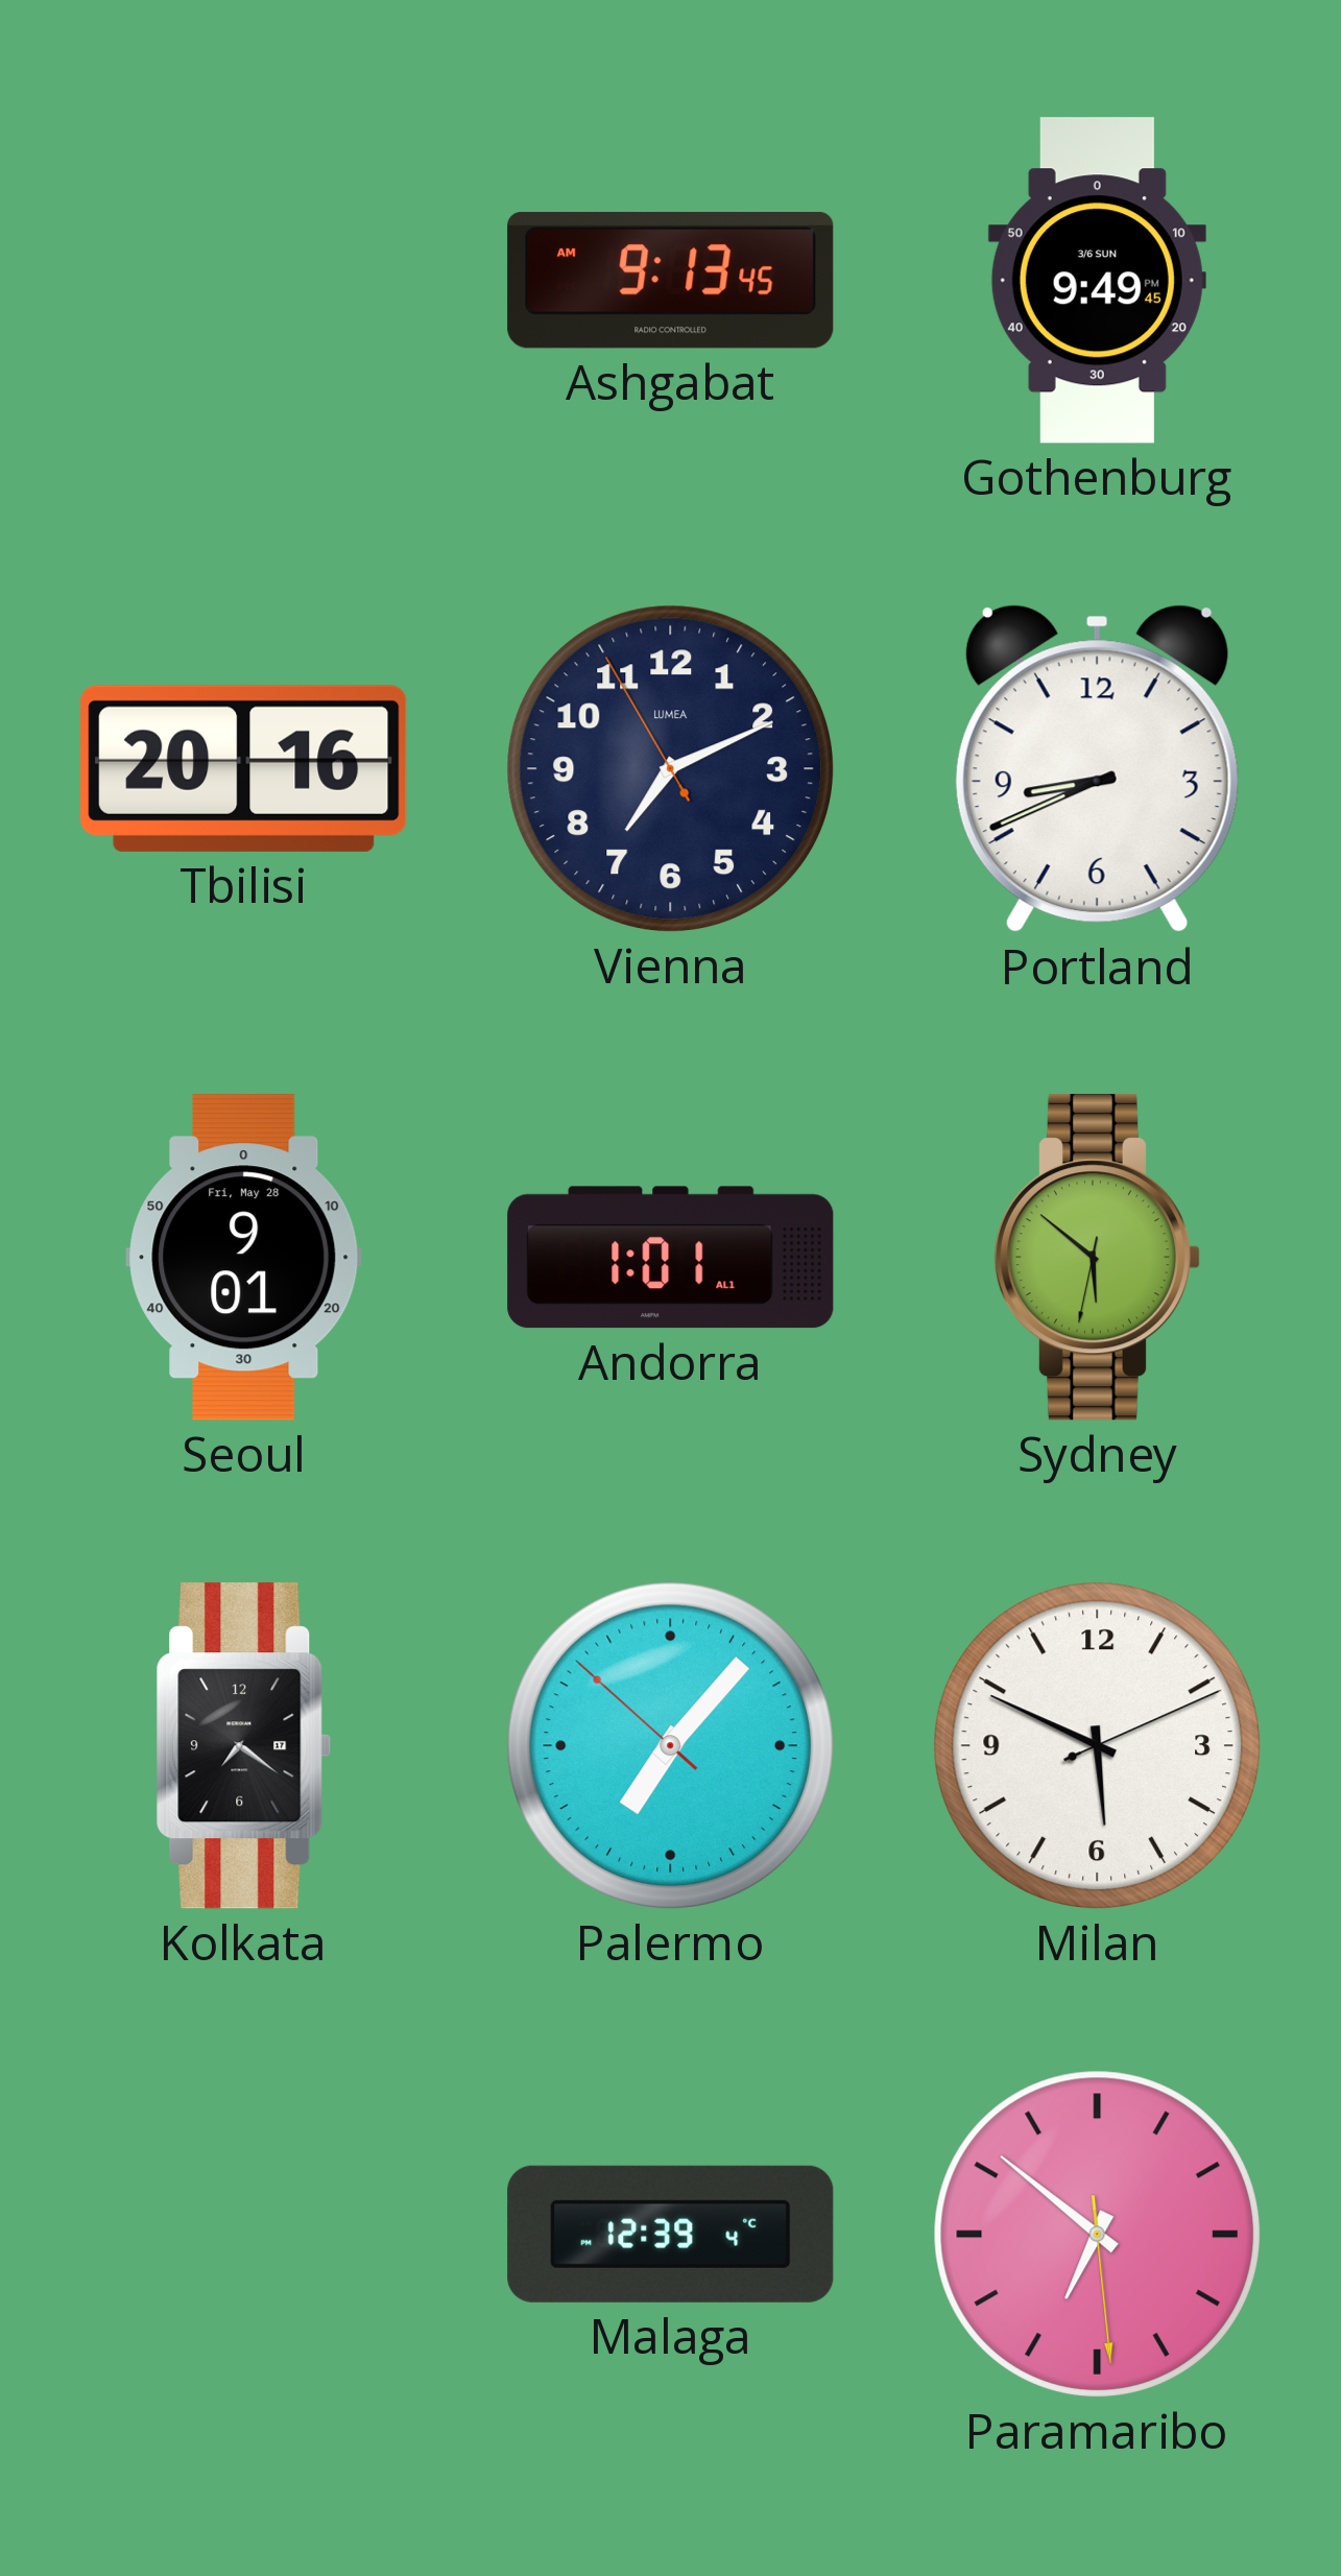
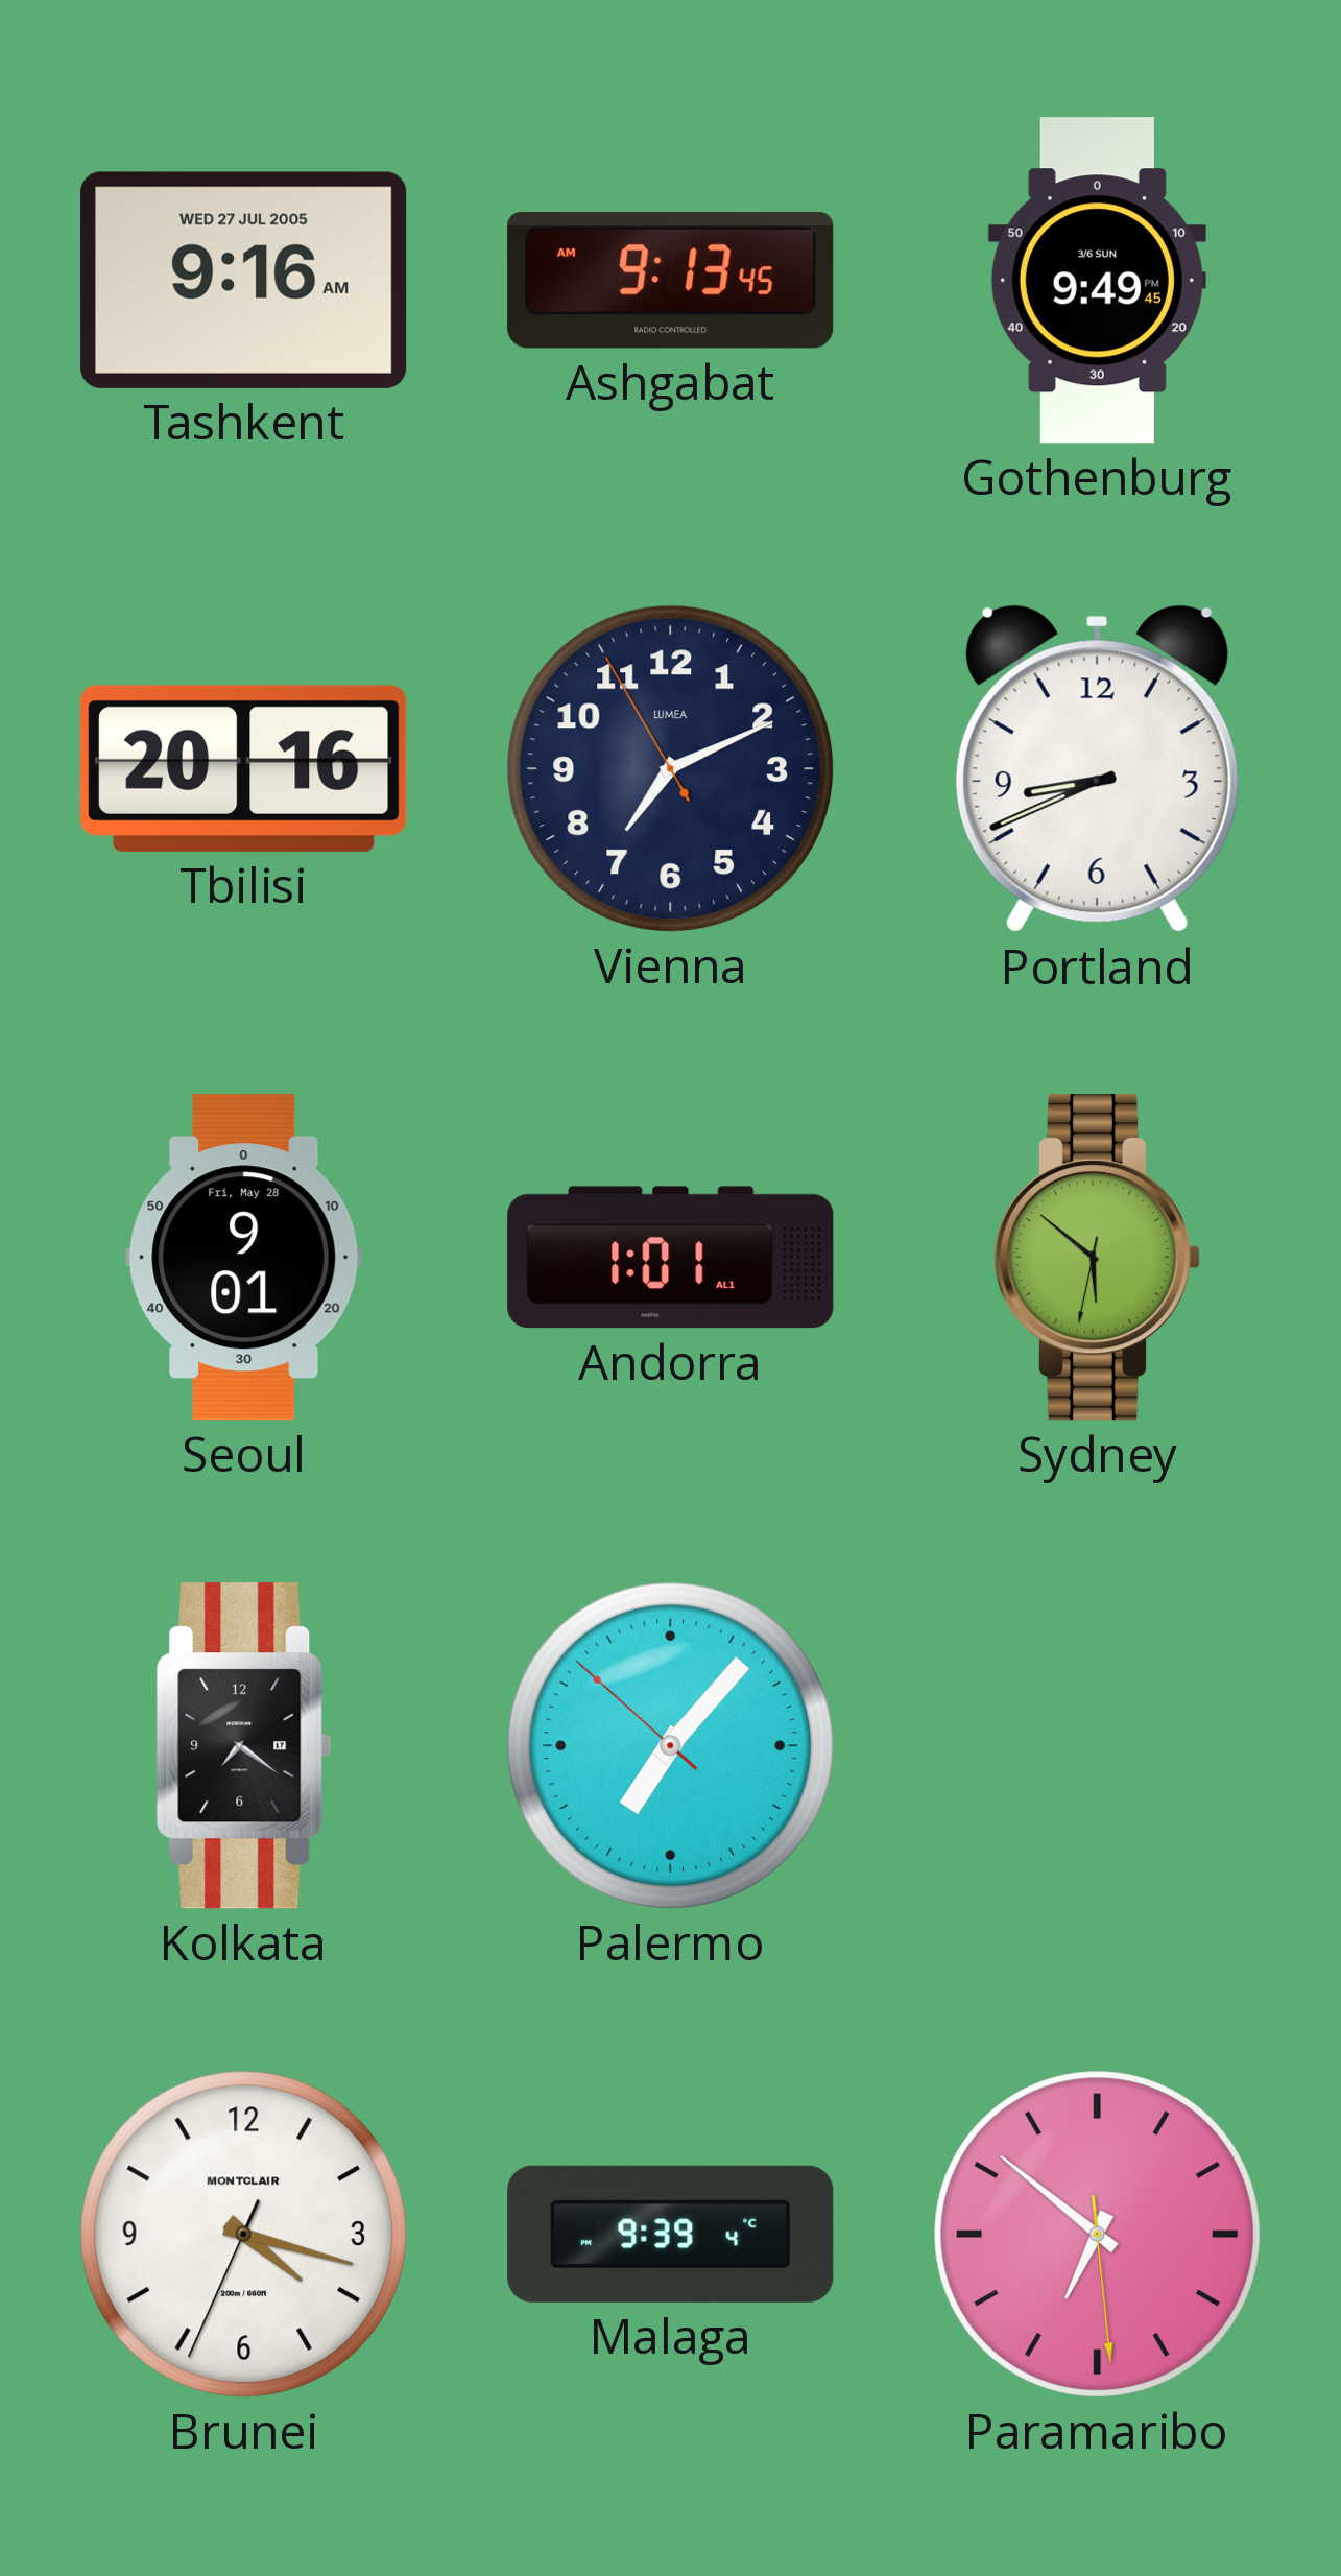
Tashkent: none -> 9:16
Milan: 5:49 -> none
Brunei: none -> 4:17
Malaga: 12:39 -> 9:39
